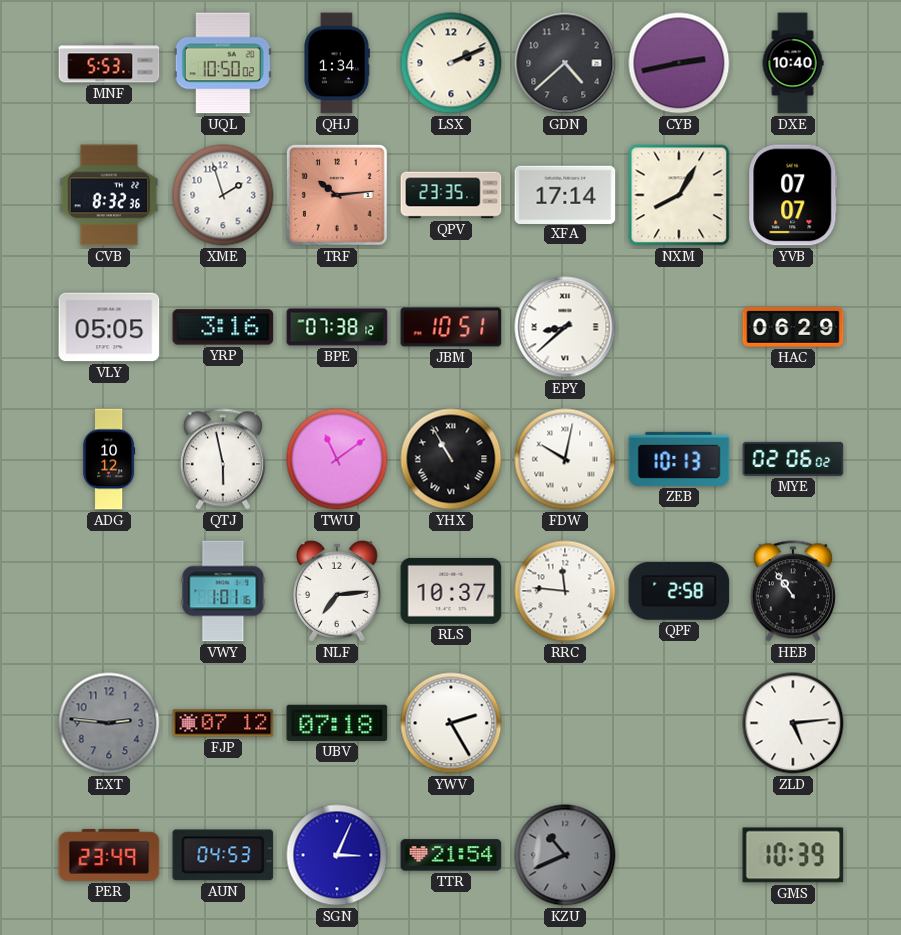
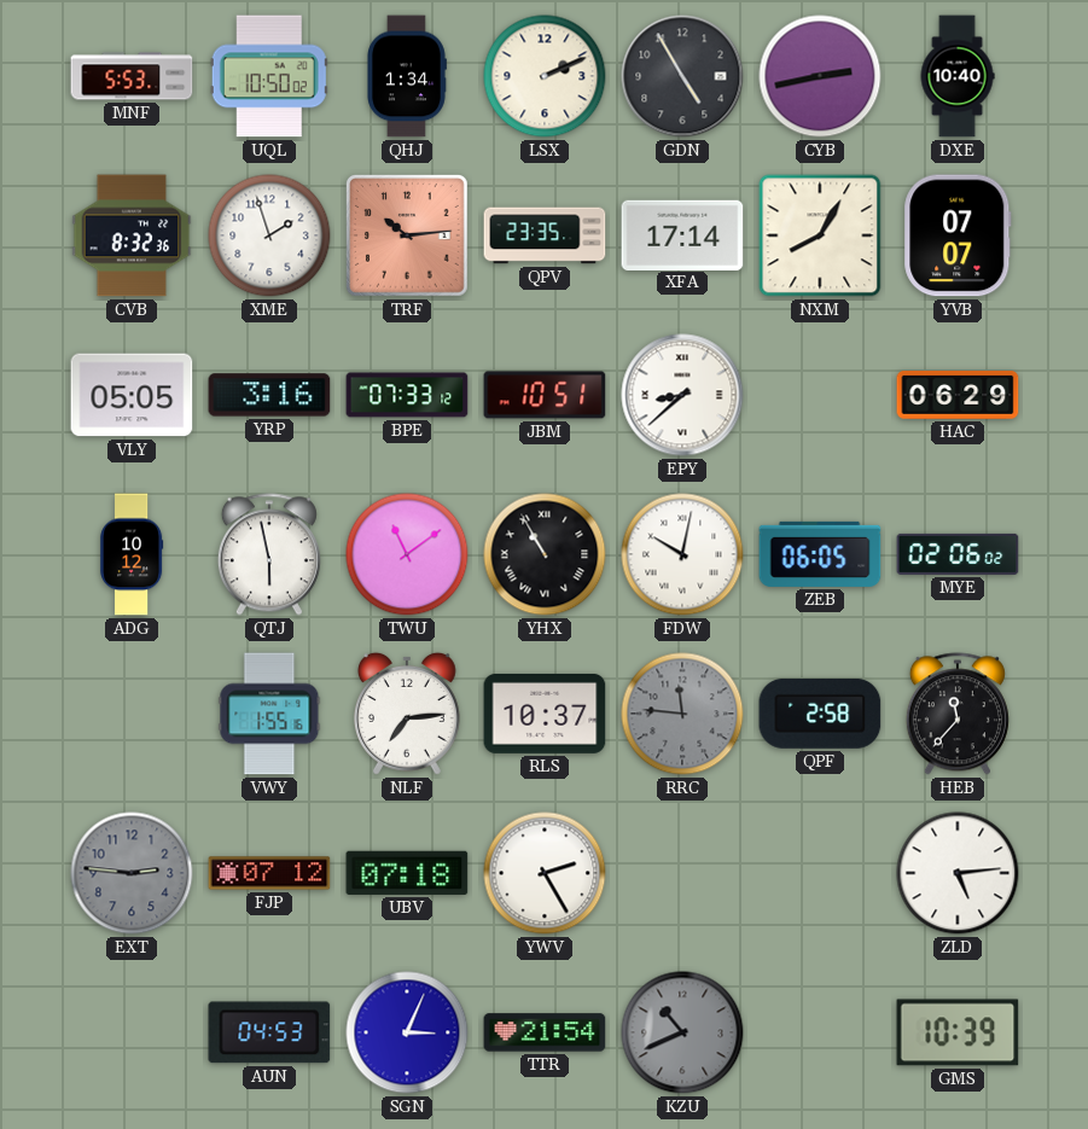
GDN: 4:38 -> 4:55
BPE: 07:38 -> 07:33
ZEB: 10:13 -> 06:05
VWY: 1:01 -> 1:55
RRC dial: white -> grey
HEB: 10:54 -> 11:37
PER: 23:49 -> none
